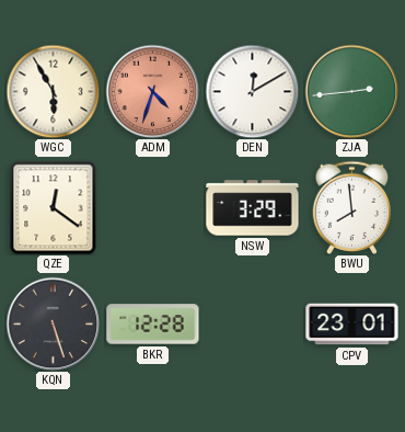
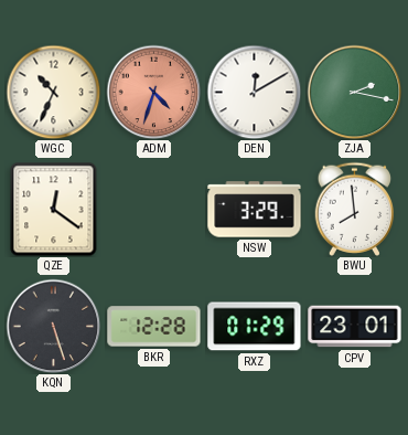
WGC: 5:55 -> 10:34
ZJA: 2:44 -> 2:17
RXZ: none -> 01:29
